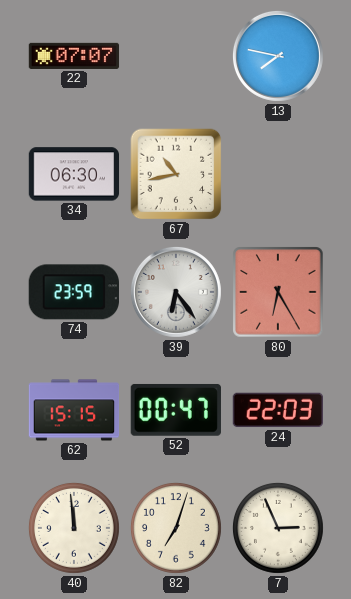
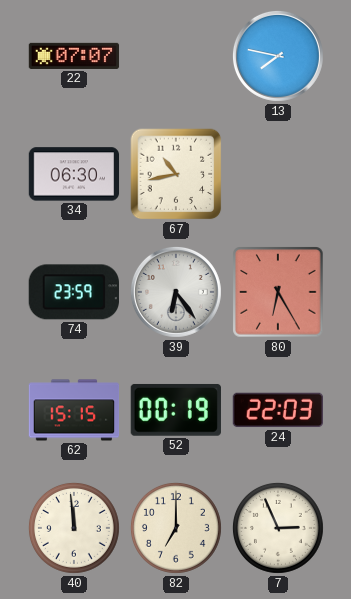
52: 00:47 -> 00:19
82: 7:03 -> 7:00
